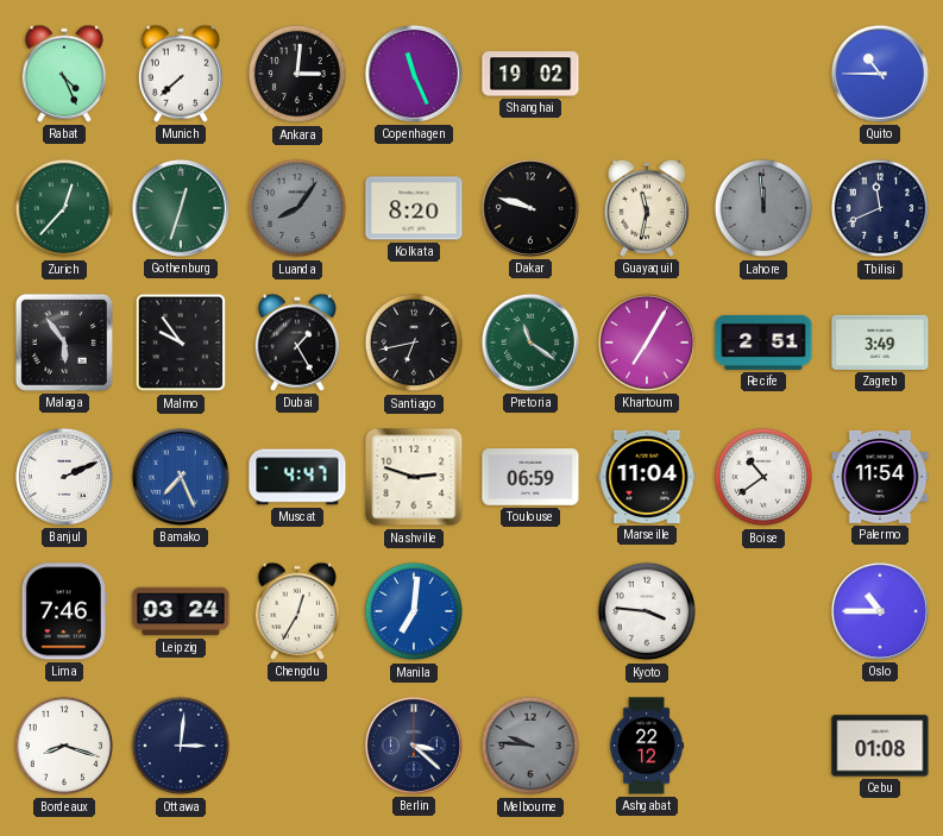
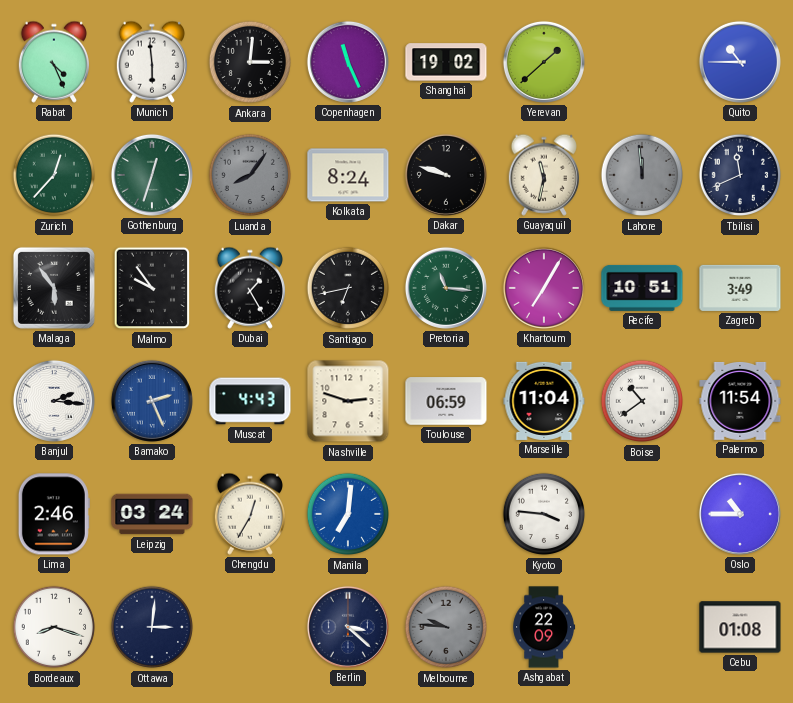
Munich: 7:38 -> 5:59
Yerevan: none -> 1:38
Kolkata: 8:20 -> 8:24
Pretoria: 11:21 -> 11:16
Recife: 2:51 -> 10:51
Banjul: 2:11 -> 2:16
Bamako: 7:26 -> 2:26
Muscat: 4:47 -> 4:43
Lima: 7:46 -> 2:46
Ashgabat: 22:12 -> 22:09
